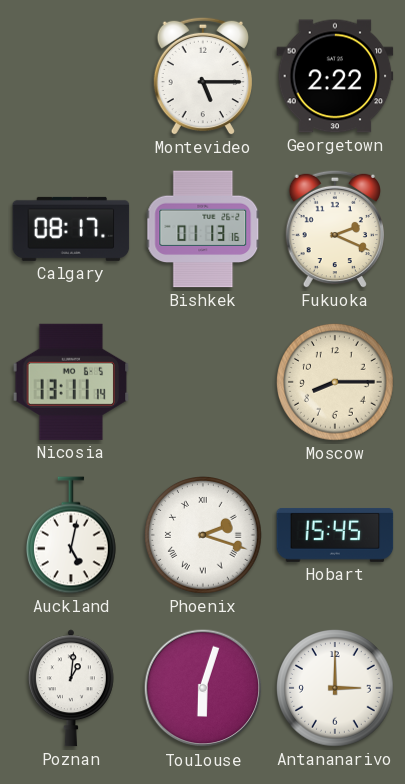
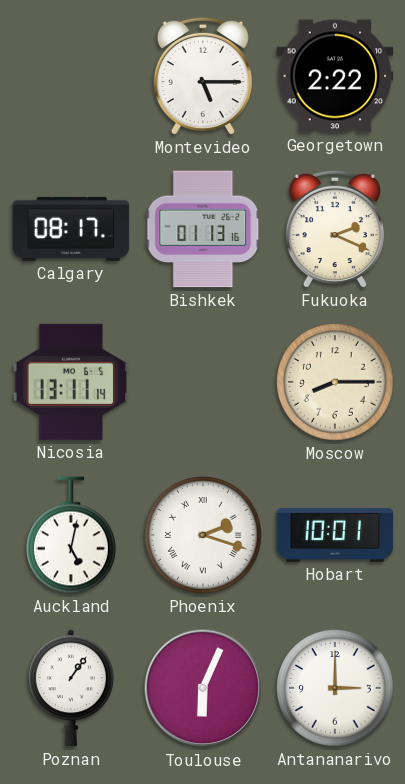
Hobart: 15:45 -> 10:01
Poznan: 1:01 -> 1:06
Toulouse: 6:03 -> 6:04
